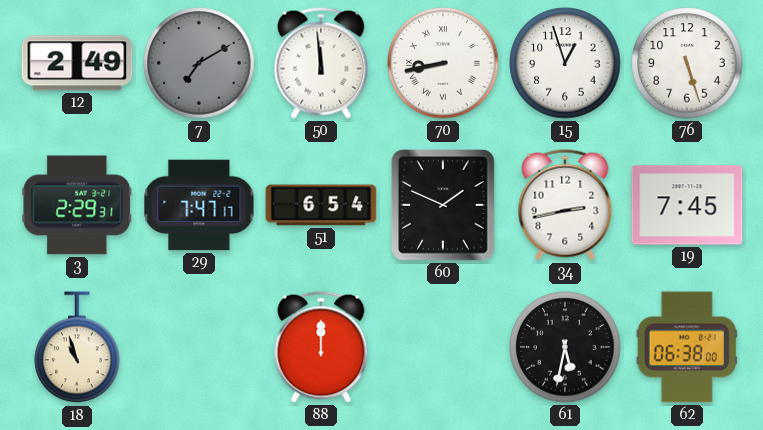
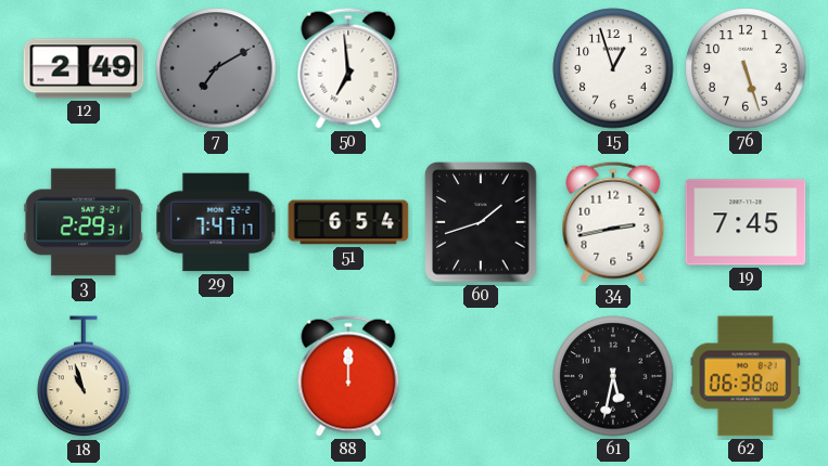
50: 11:59 -> 6:59
70: 8:43 -> none
60: 1:49 -> 1:42
